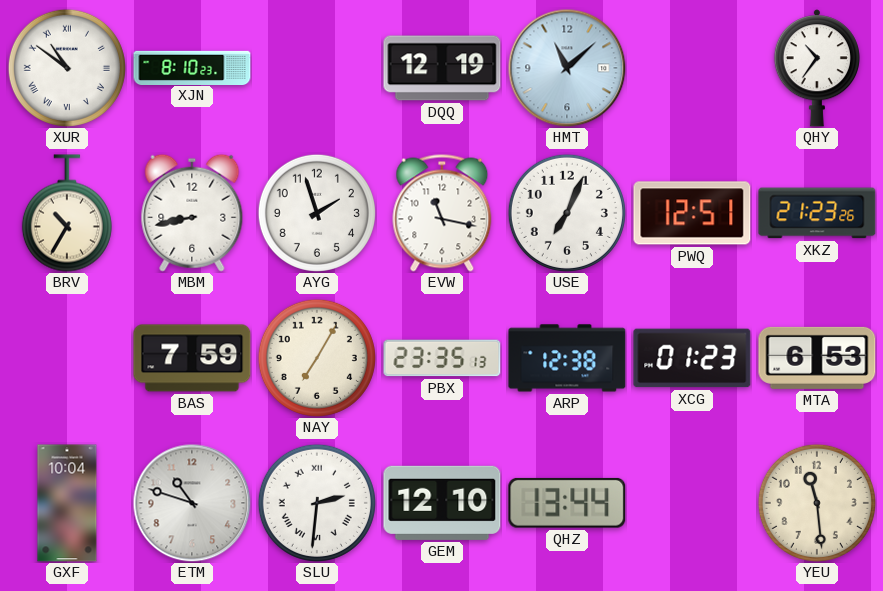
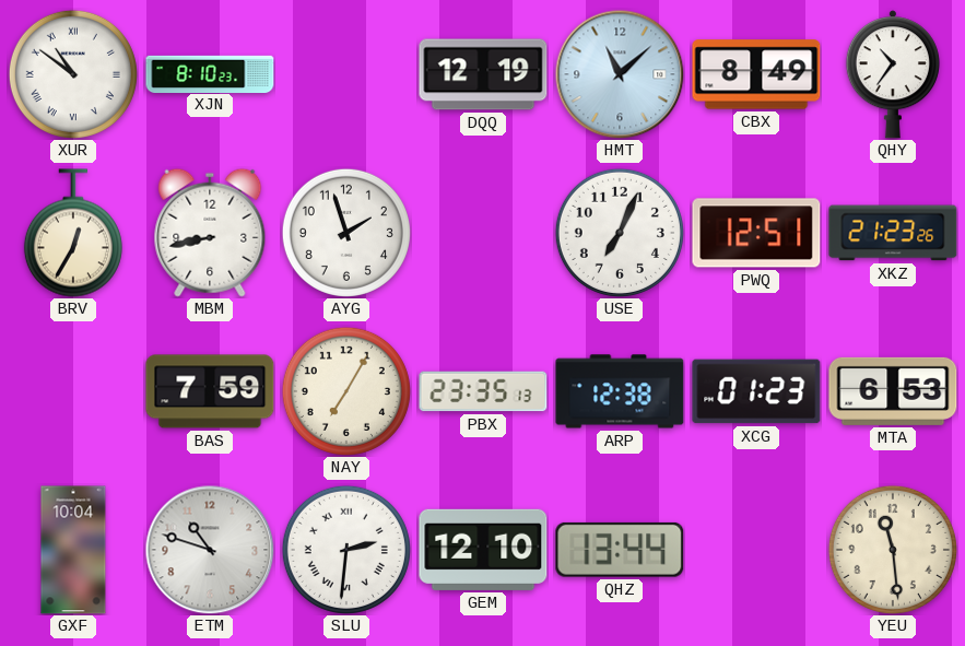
CBX: none -> 8:49
BRV: 10:35 -> 12:35
EVW: 11:17 -> none
